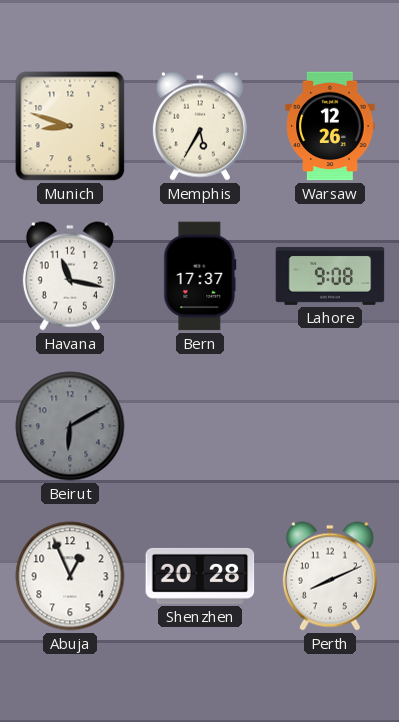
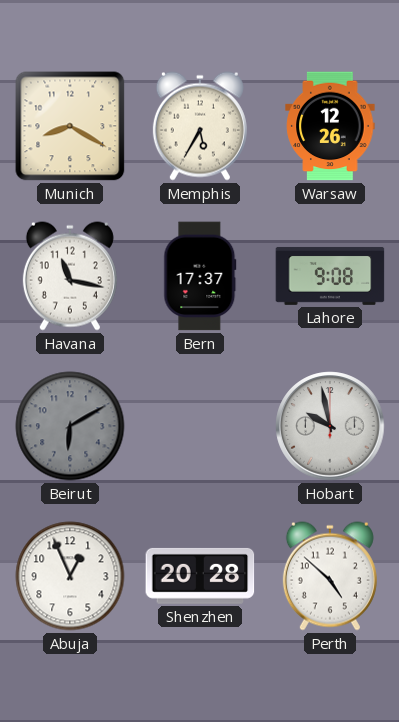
Munich: 8:48 -> 8:20
Hobart: none -> 9:58
Perth: 8:11 -> 4:52
